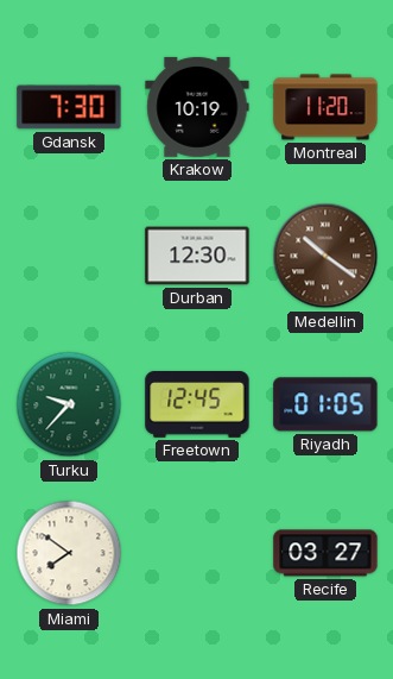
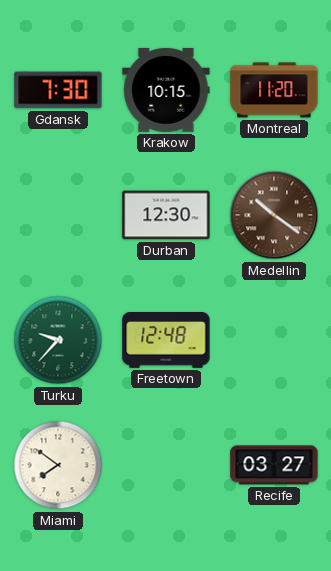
Krakow: 10:19 -> 10:15
Freetown: 12:45 -> 12:48
Riyadh: 01:05 -> none
